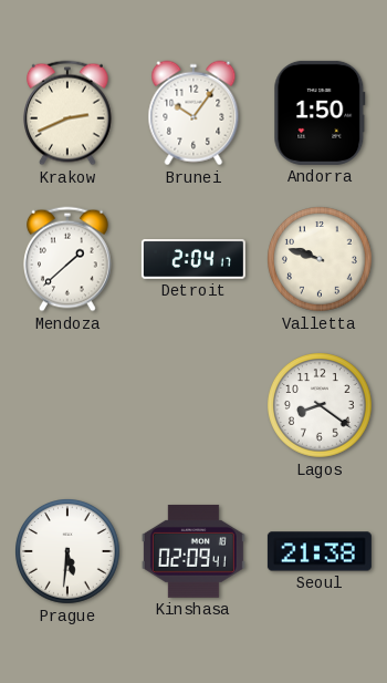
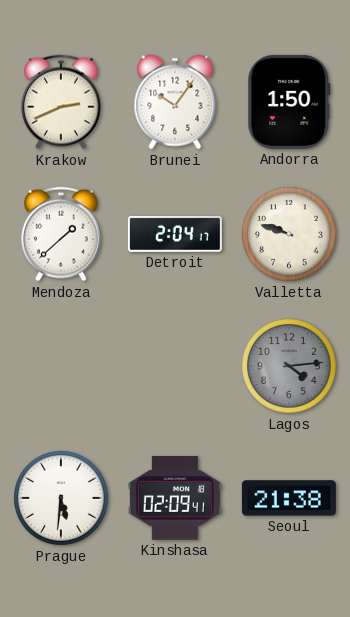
Lagos: 8:21 -> 4:14
Lagos dial: white -> grey
